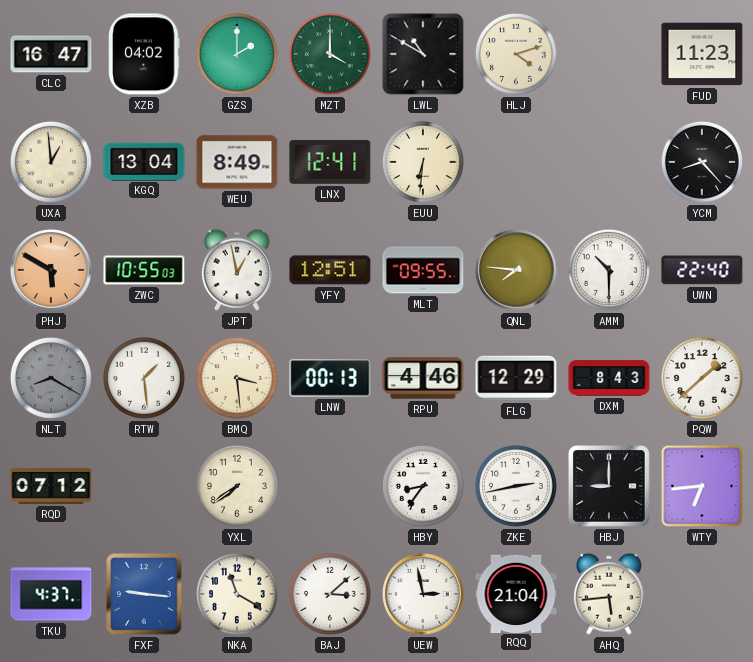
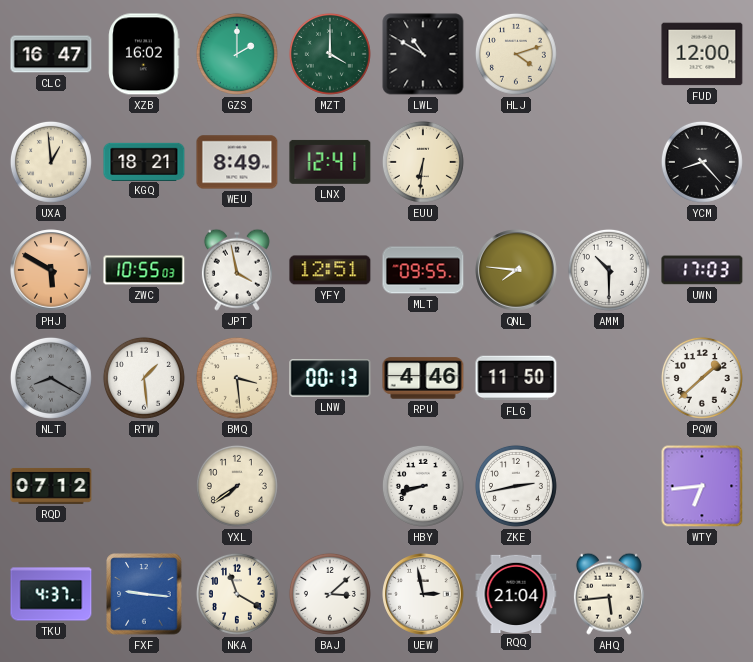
XZB: 04:02 -> 16:02
FUD: 11:23 -> 12:00
KGQ: 13:04 -> 18:21
JPT: 12:58 -> 3:58
UWN: 22:40 -> 17:03
FLG: 12:29 -> 11:50
DXM: 8:43 -> none
HBY: 8:36 -> 8:42
HBJ: 9:00 -> none
